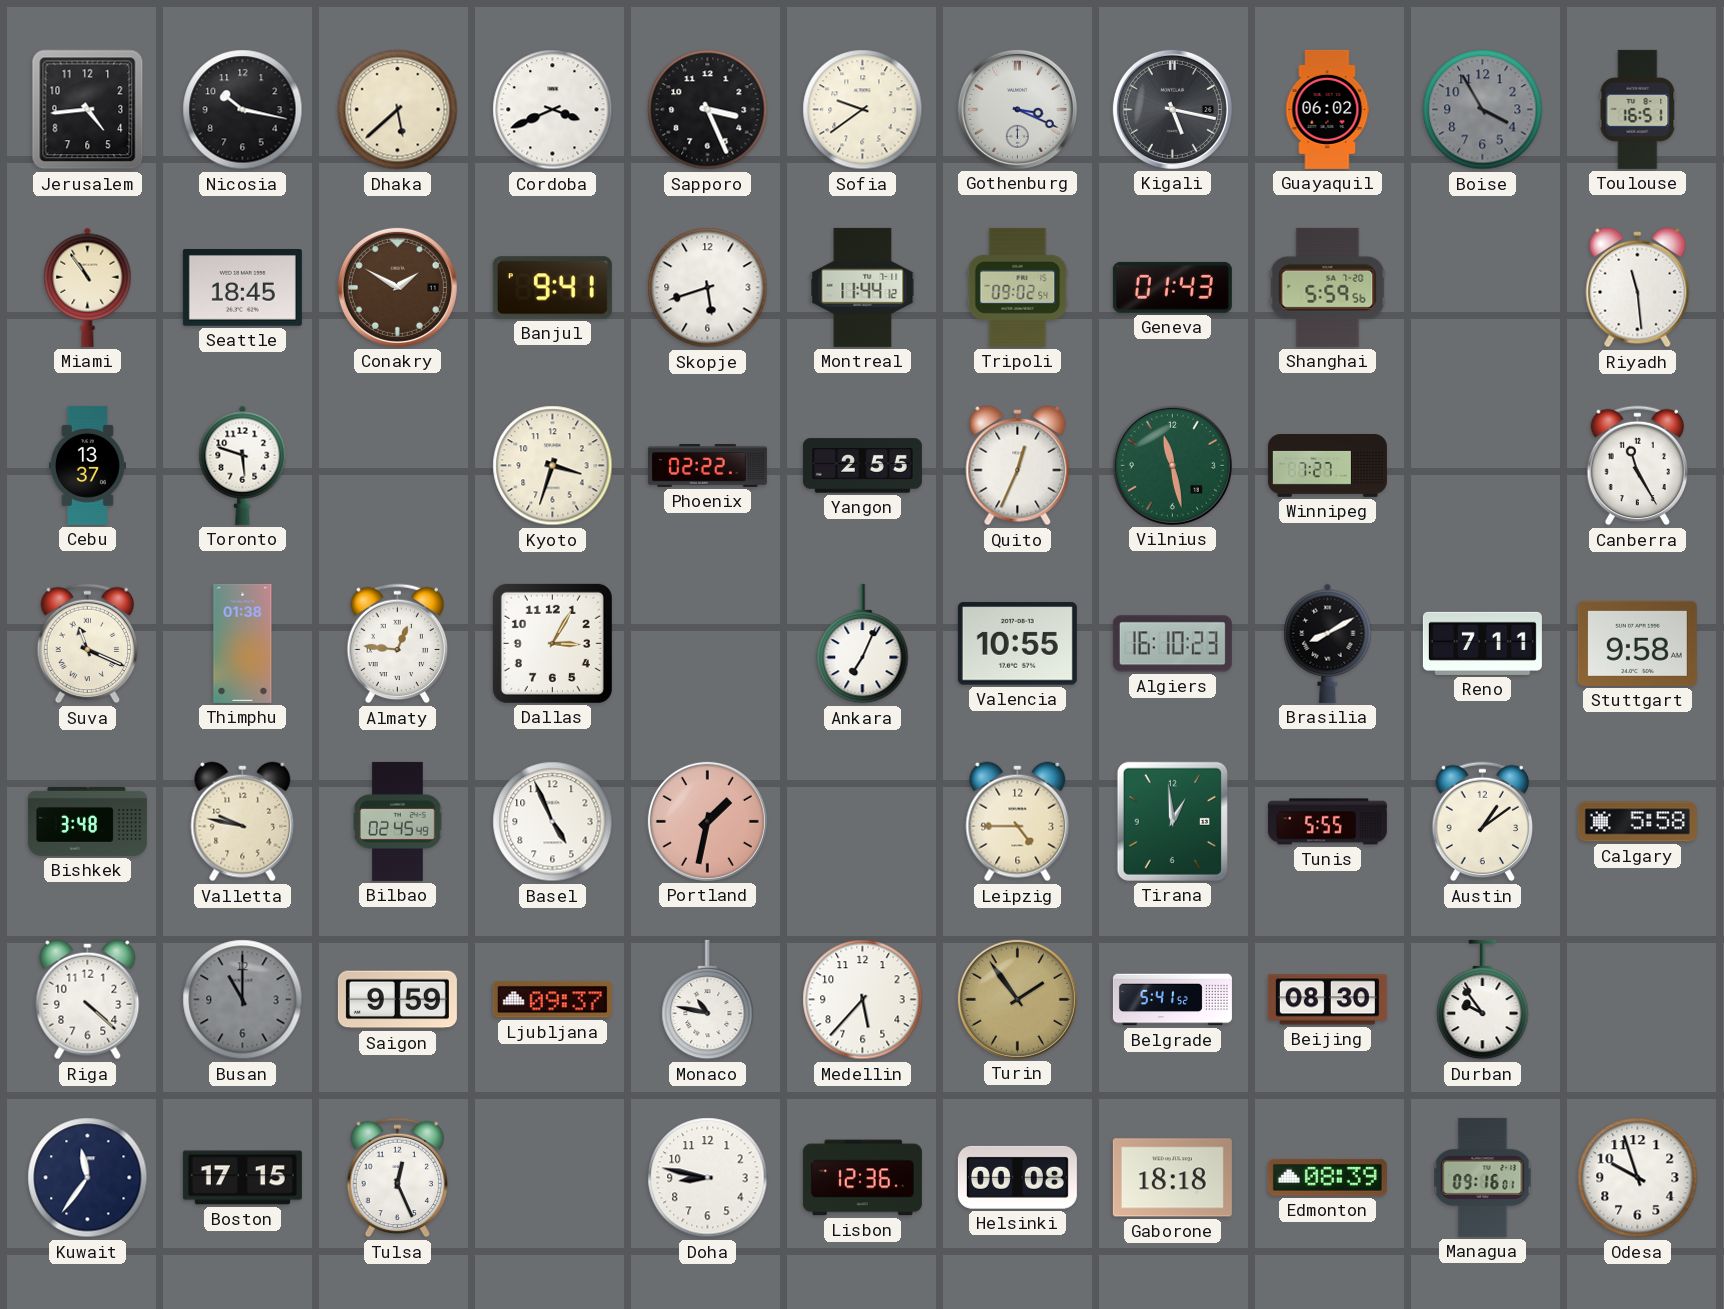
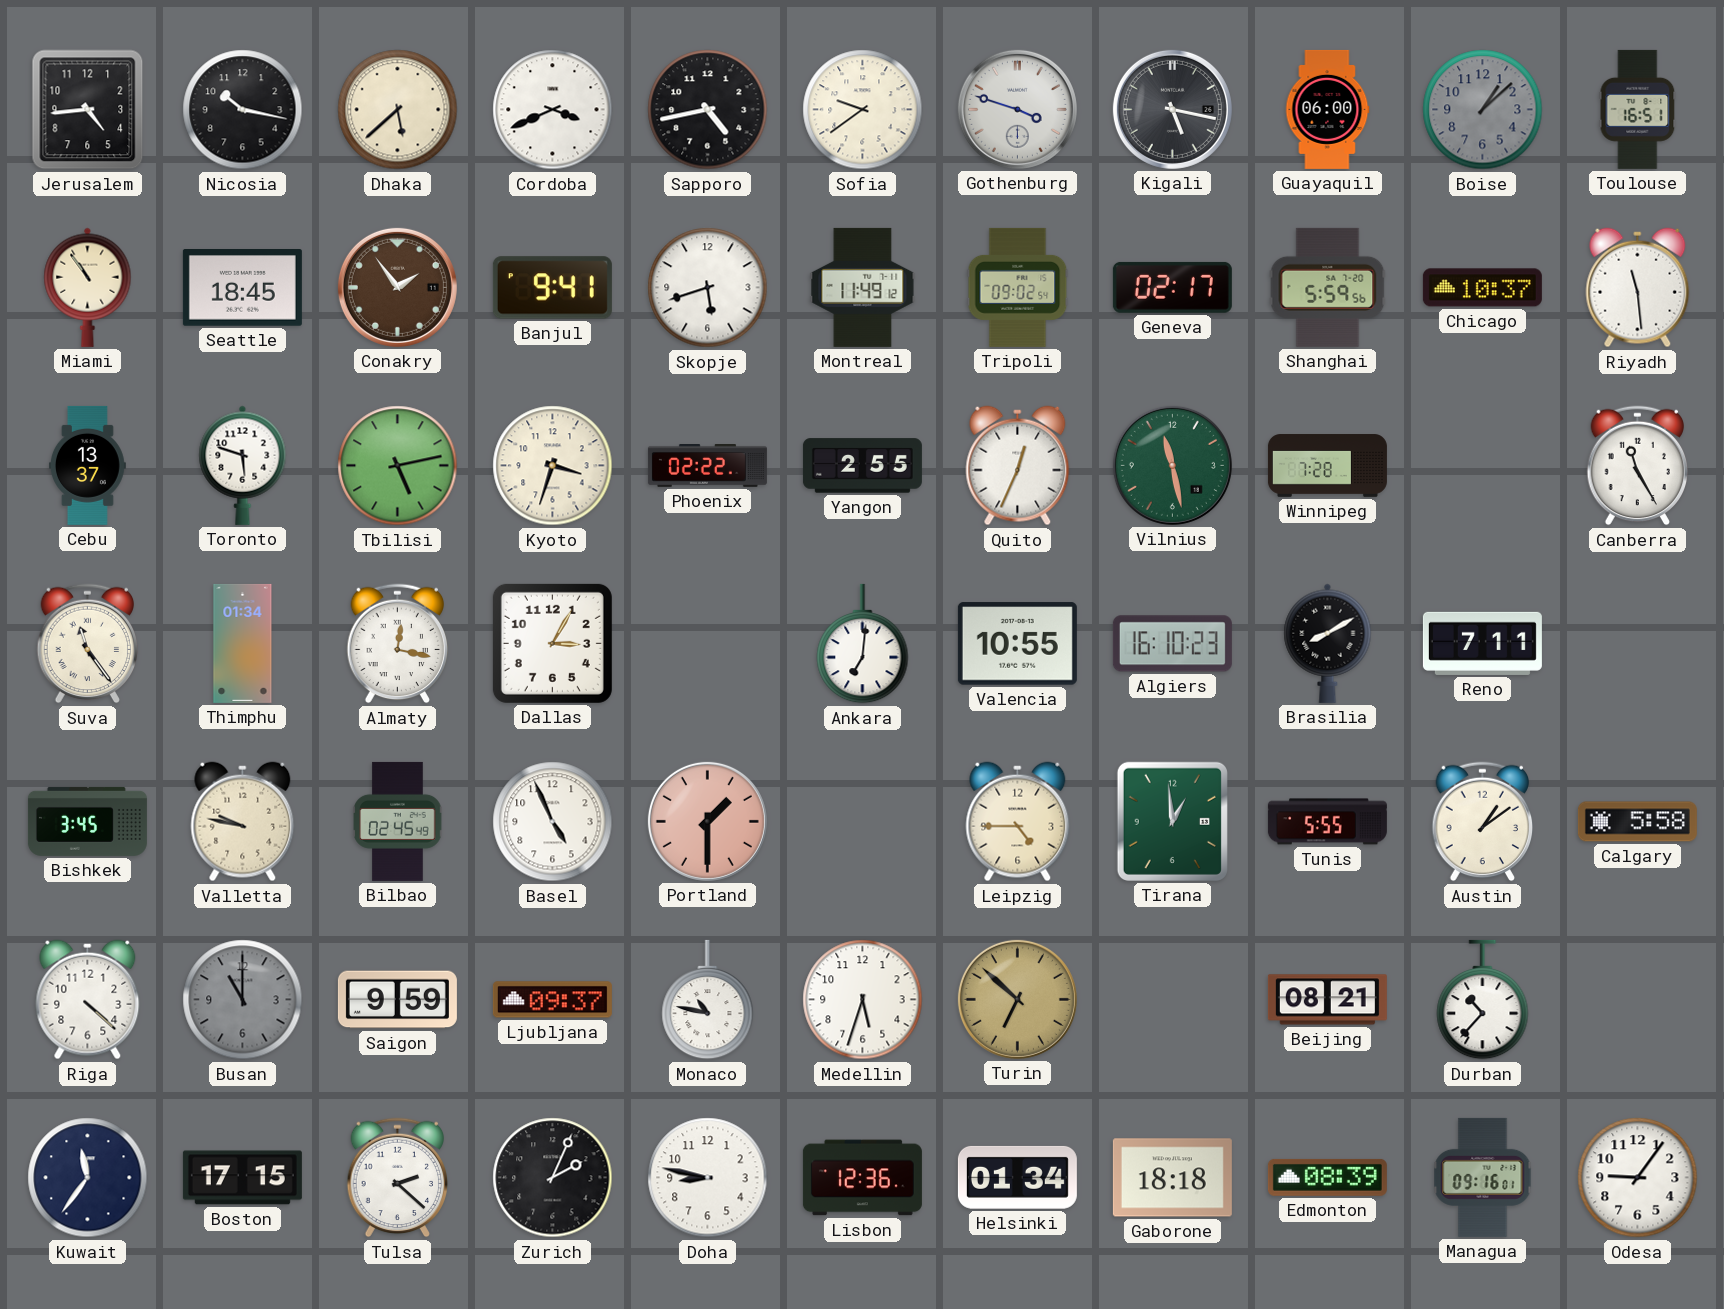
Sapporo: 3:26 -> 4:43
Gothenburg: 3:19 -> 3:48
Guayaquil: 06:02 -> 06:00
Boise: 3:55 -> 1:08
Conakry: 1:50 -> 1:54
Montreal: 11:44 -> 11:49
Geneva: 01:43 -> 02:17
Chicago: none -> 10:37
Tbilisi: none -> 5:13
Winnipeg: 7:27 -> 7:28
Suva: 11:19 -> 11:24
Thimphu: 01:38 -> 01:34
Almaty: 12:46 -> 12:17
Ankara: 7:04 -> 7:01
Stuttgart: 9:58 -> none
Bishkek: 3:48 -> 3:45
Portland: 1:32 -> 1:30
Medellin: 5:37 -> 5:33
Turin: 1:54 -> 6:52
Belgrade: 5:41 -> none
Beijing: 08:30 -> 08:21
Durban: 9:54 -> 10:37
Tulsa: 12:26 -> 2:22
Zurich: none -> 2:04
Helsinki: 00:08 -> 01:34
Odesa: 9:57 -> 9:06
